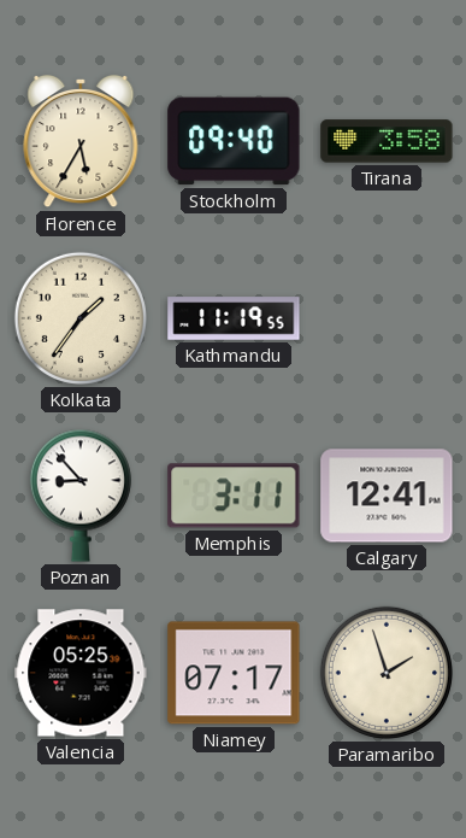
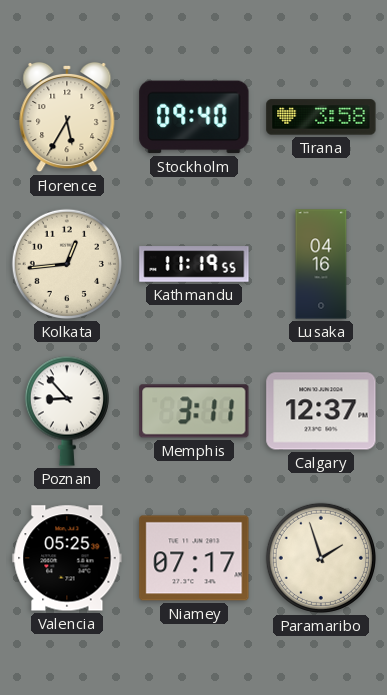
Kolkata: 1:36 -> 12:44
Lusaka: none -> 04:16
Calgary: 12:41 -> 12:37
